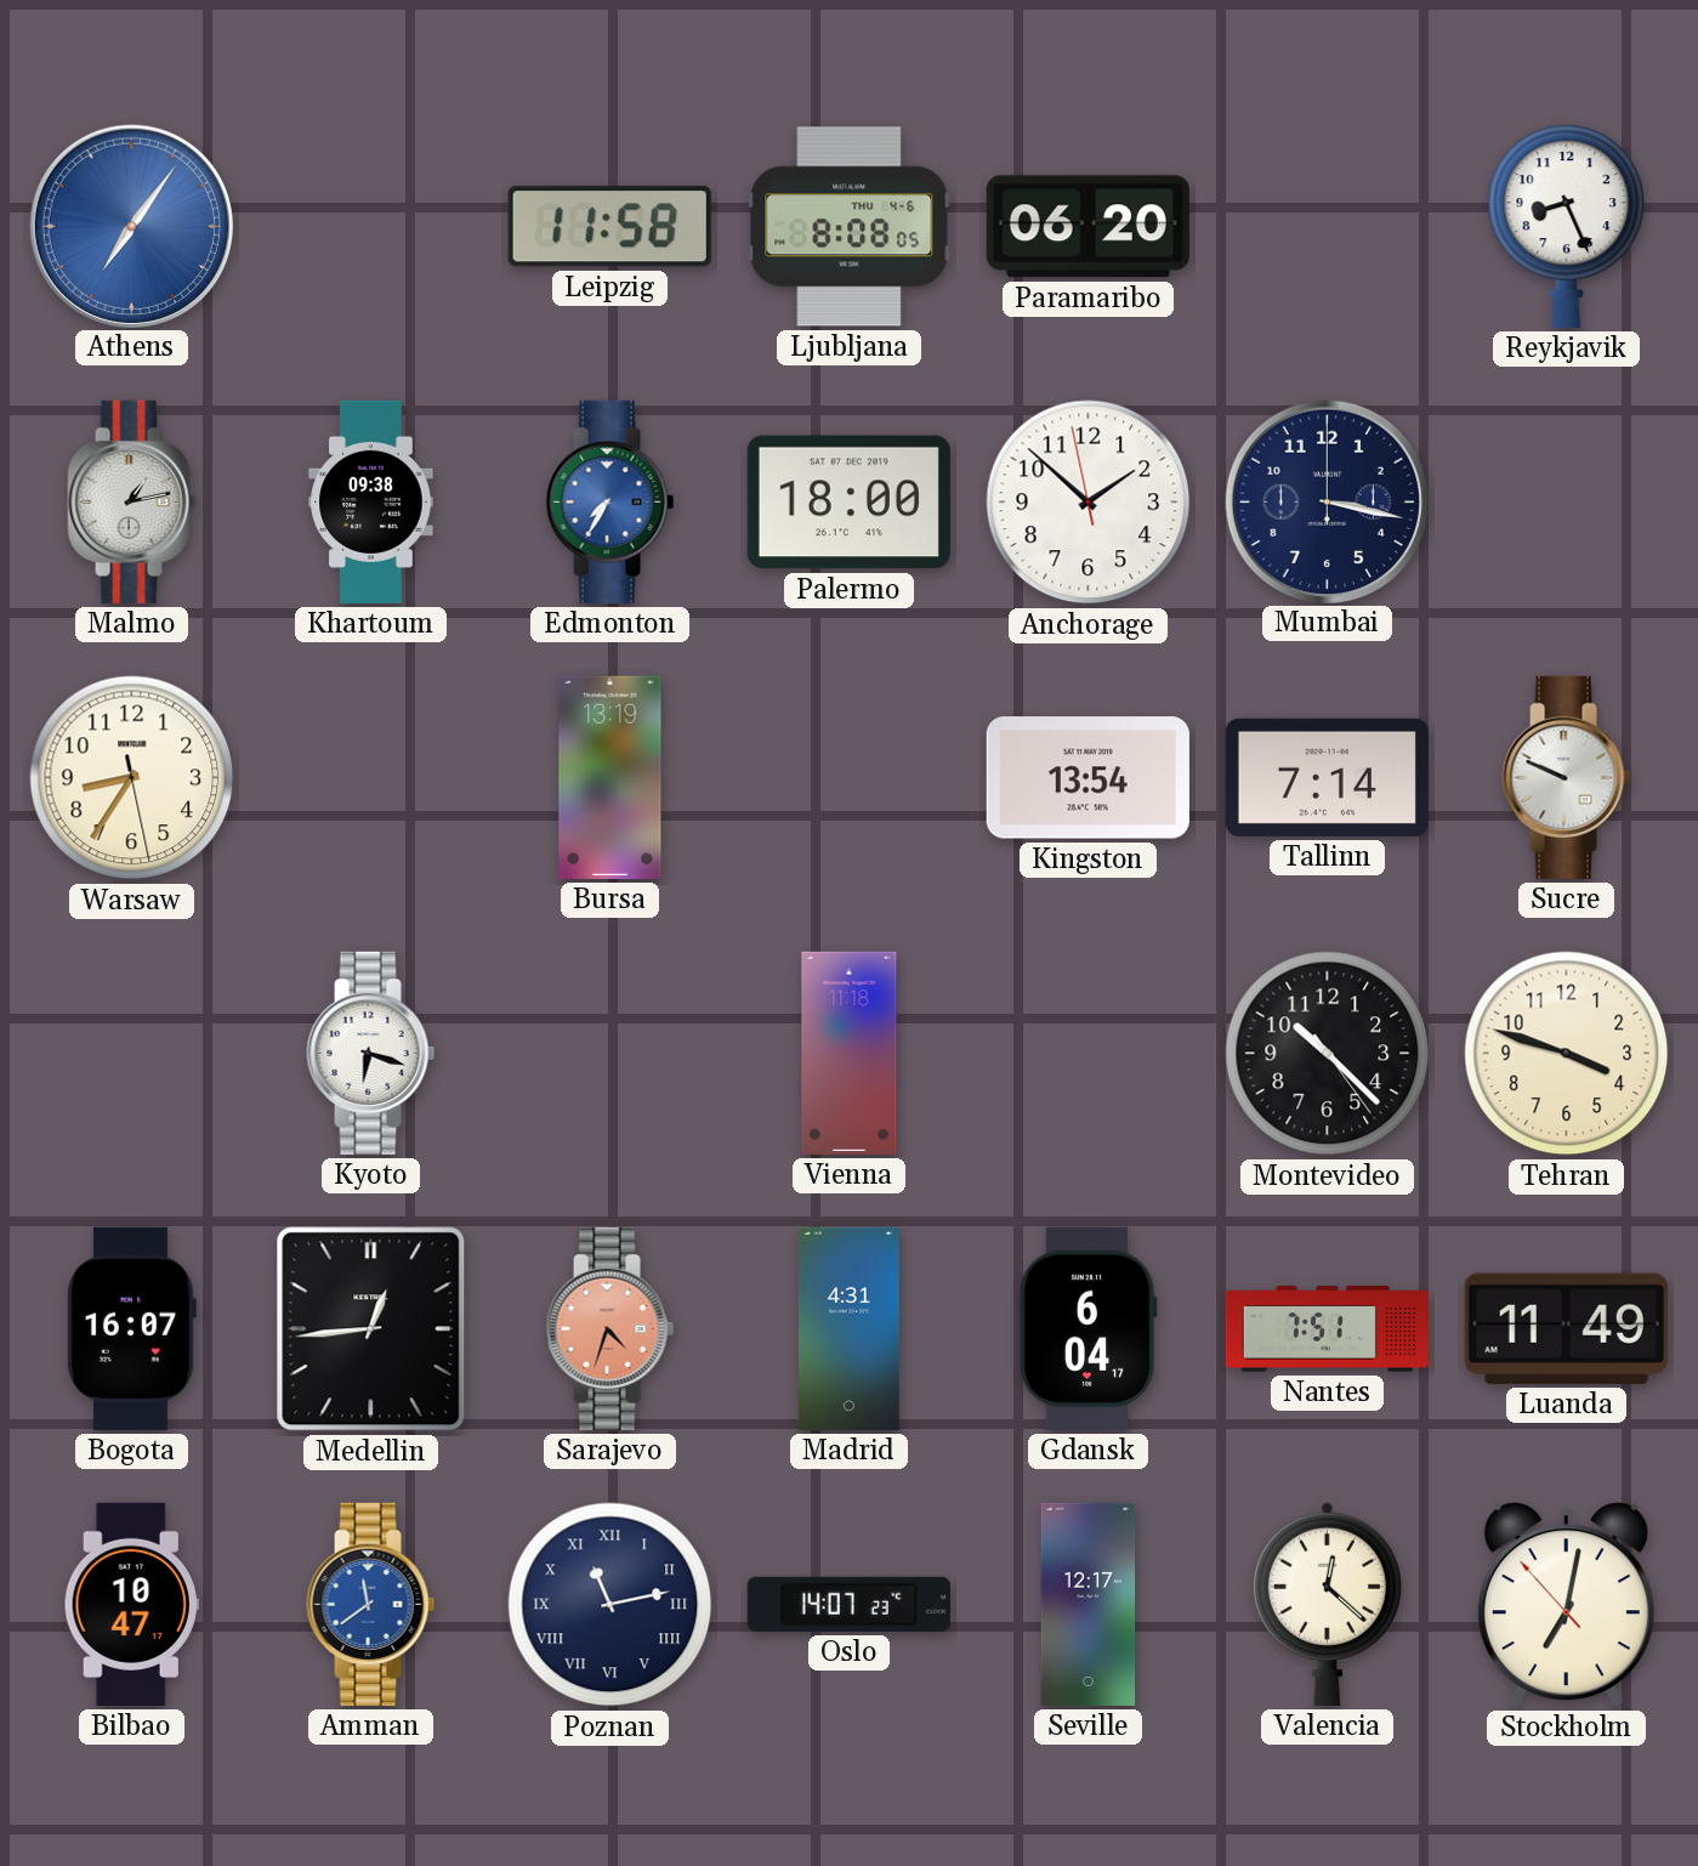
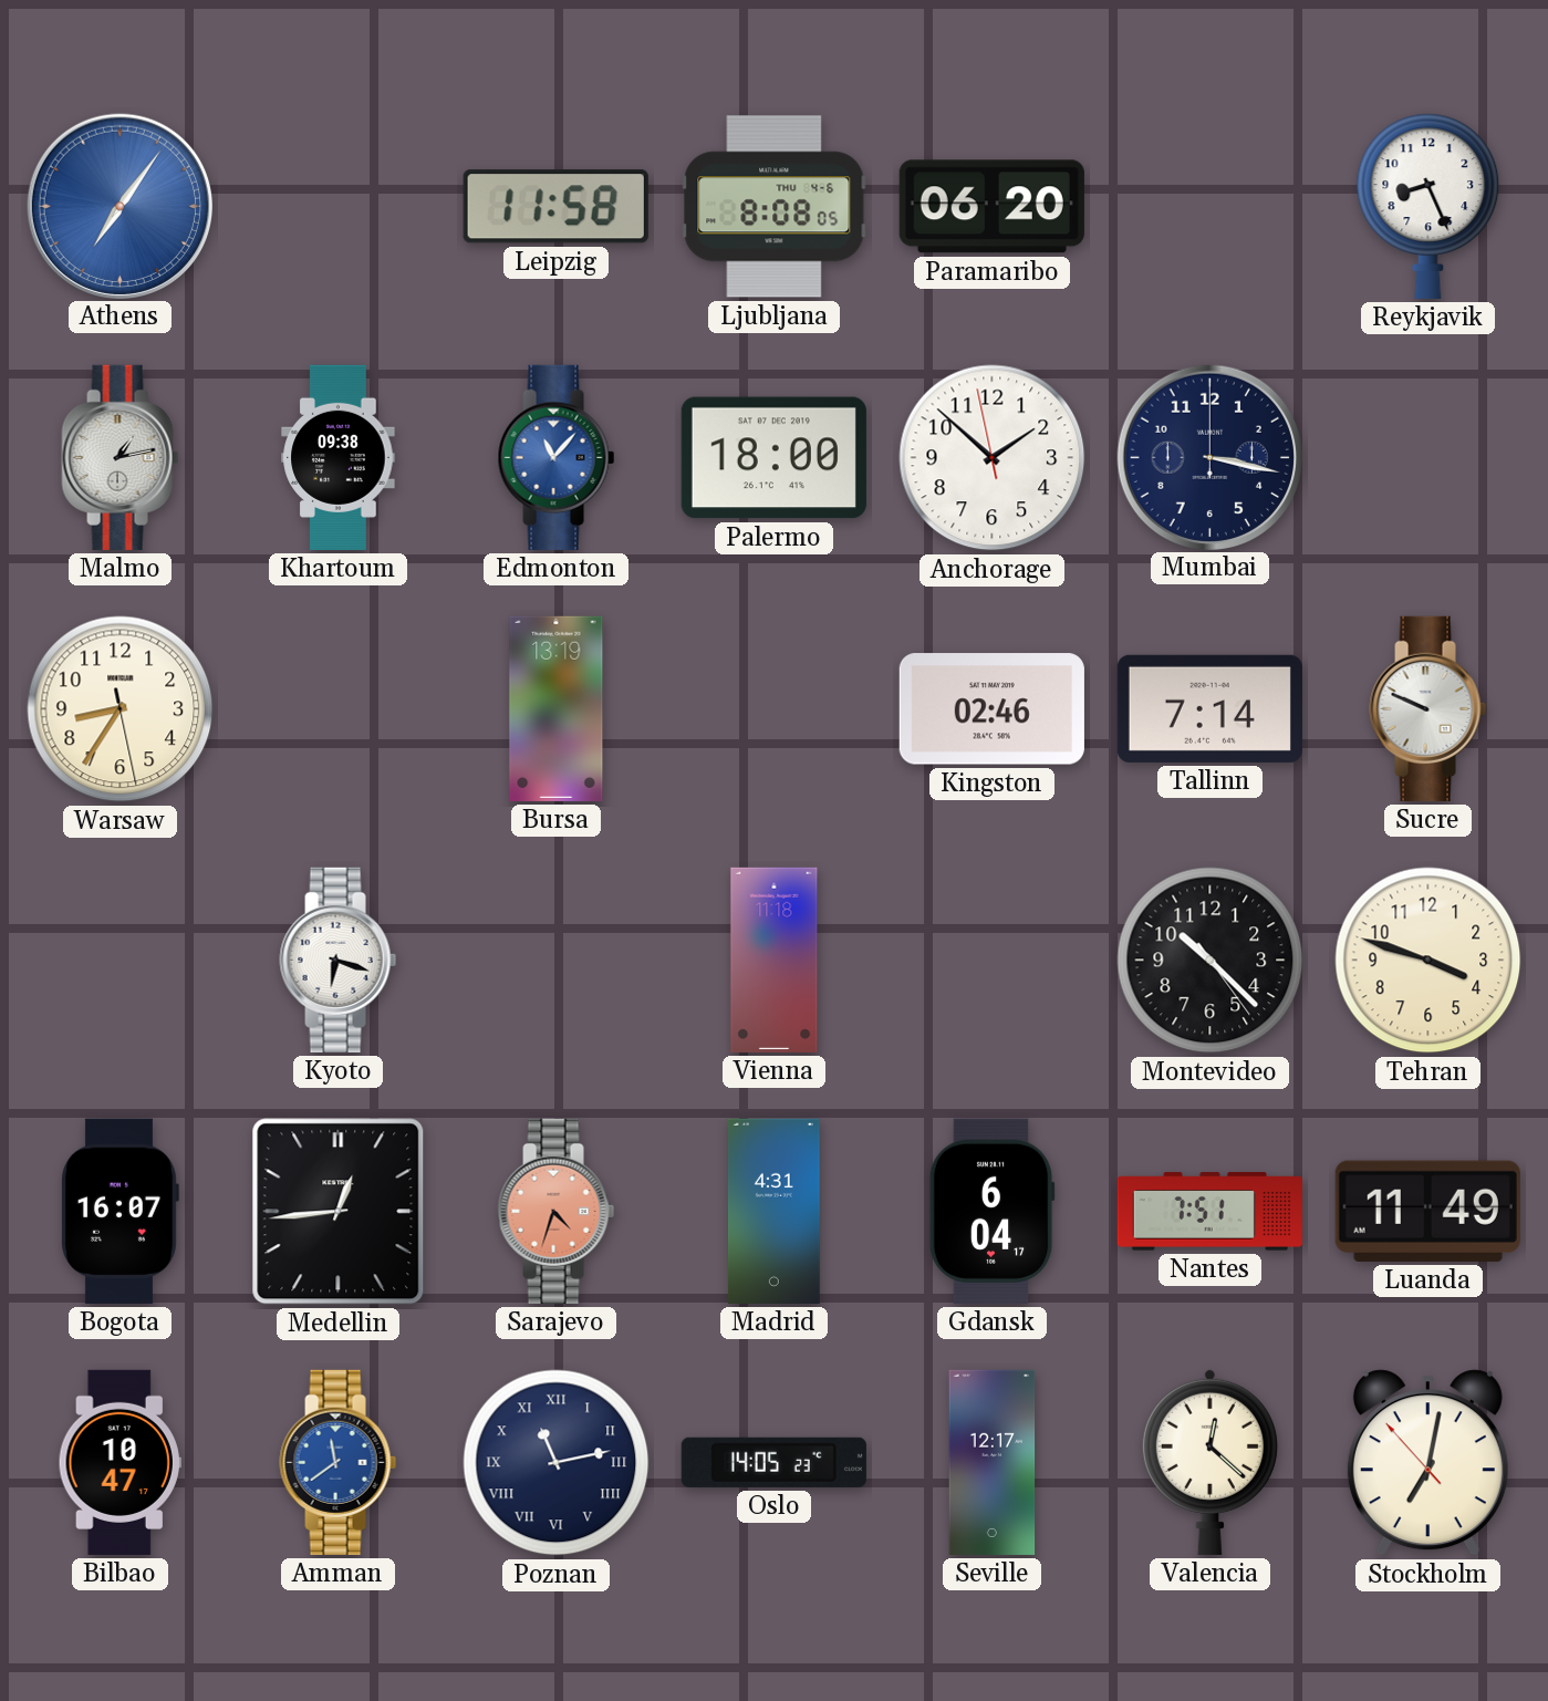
Edmonton: 7:35 -> 11:07
Kingston: 13:54 -> 02:46
Oslo: 14:07 -> 14:05
